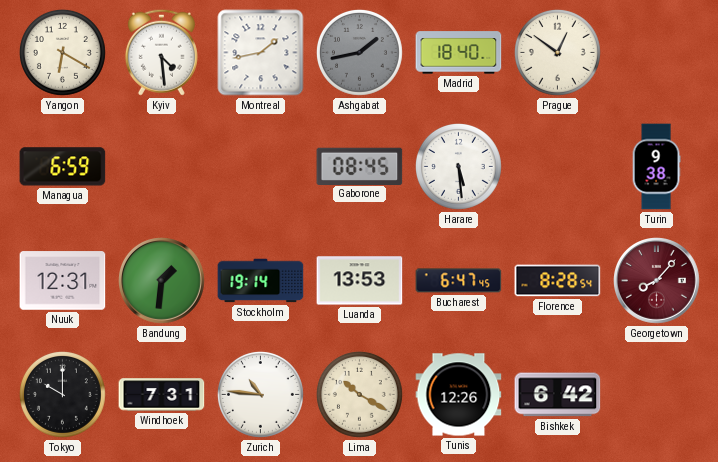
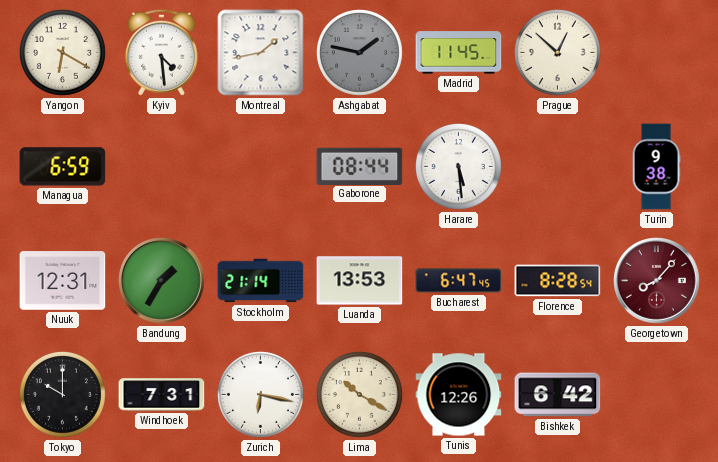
Ashgabat: 1:43 -> 1:47
Madrid: 18:40 -> 11:45
Prague: 12:51 -> 12:52
Gaborone: 08:45 -> 08:44
Bandung: 1:31 -> 1:35
Stockholm: 19:14 -> 21:14
Zurich: 10:46 -> 6:17
